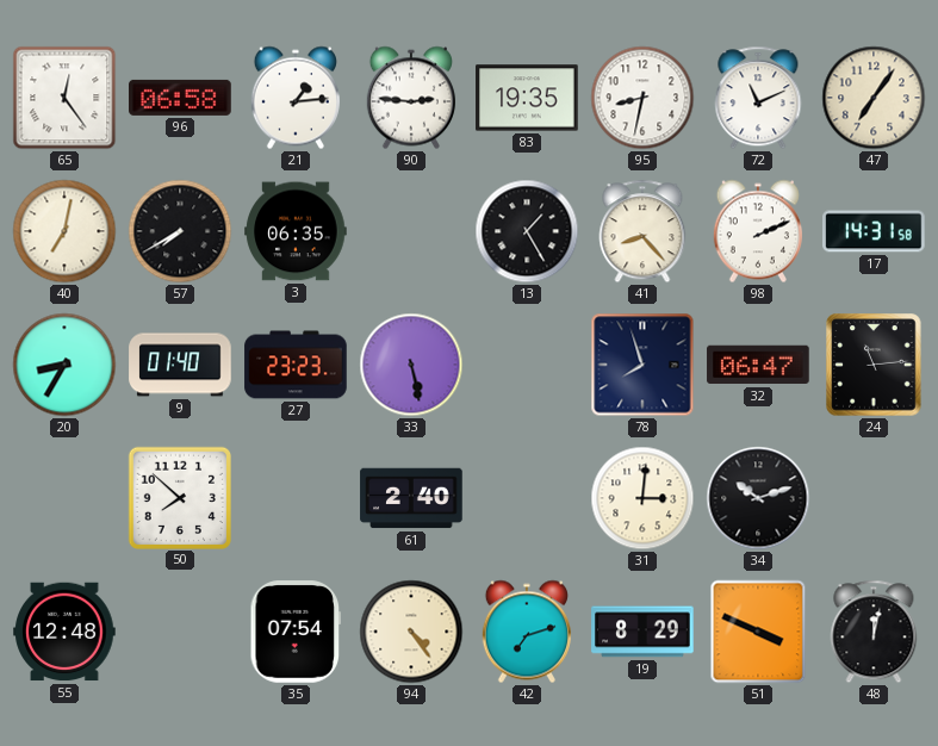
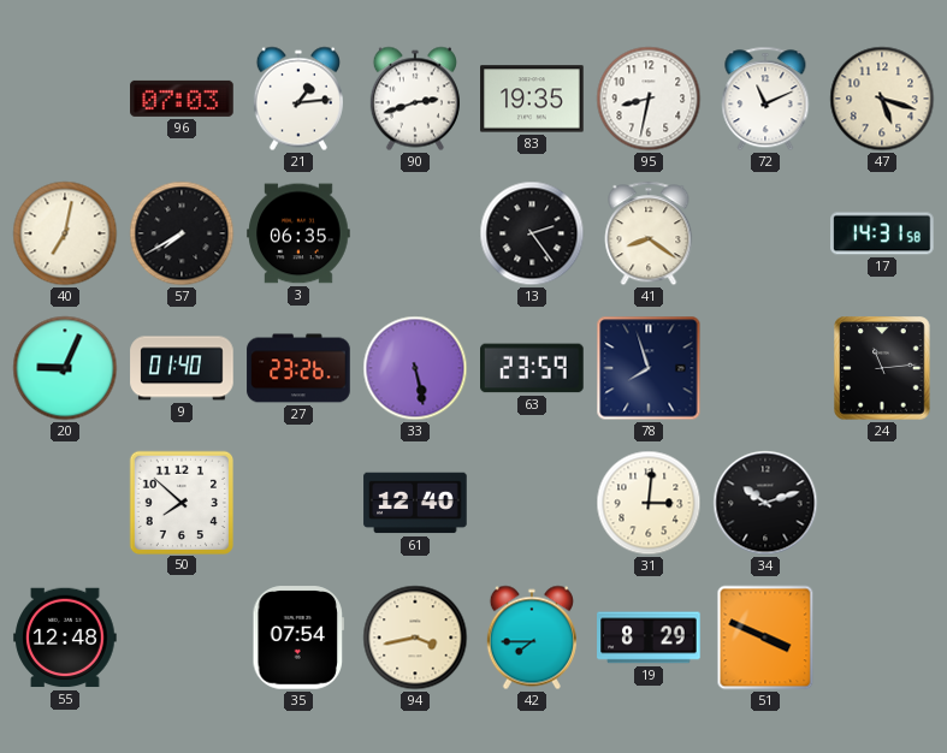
65: 12:24 -> none
96: 06:58 -> 07:03
90: 2:46 -> 2:42
47: 7:06 -> 5:18
13: 1:25 -> 2:24
41: 8:23 -> 8:21
98: 2:11 -> none
20: 8:35 -> 9:04
27: 23:23 -> 23:26
63: none -> 23:59
32: 06:47 -> none
61: 2:40 -> 12:40
94: 4:24 -> 3:43
42: 7:12 -> 7:45
48: 12:02 -> none
